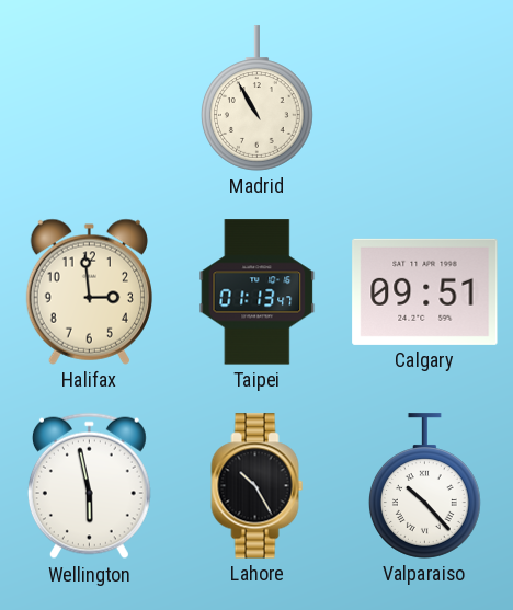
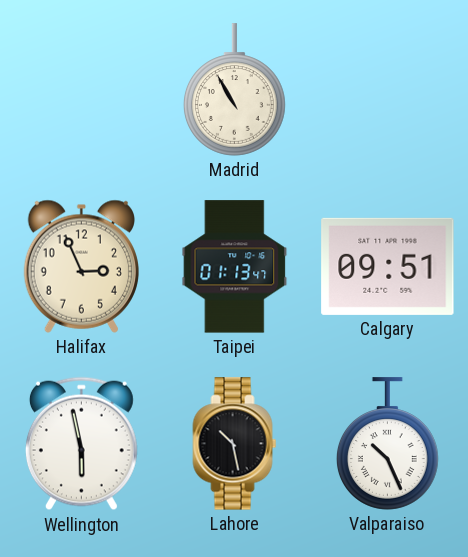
Halifax: 2:59 -> 2:56
Lahore: 10:25 -> 10:28
Valparaiso: 10:23 -> 10:26
